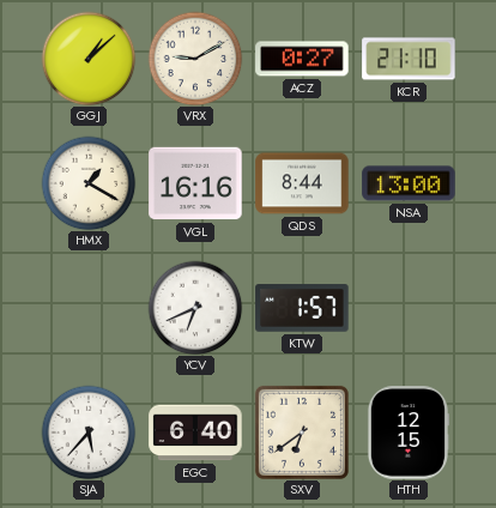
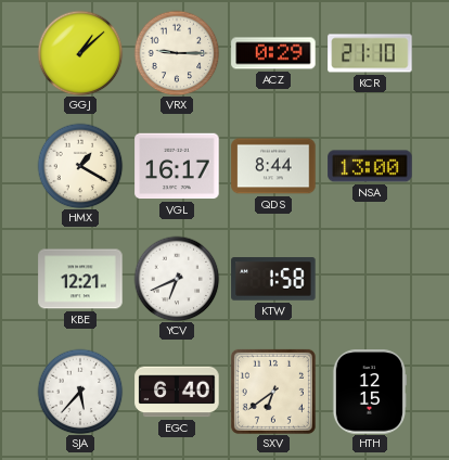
VRX: 9:10 -> 9:15
ACZ: 0:27 -> 0:29
VGL: 16:16 -> 16:17
KBE: none -> 12:21
KTW: 1:57 -> 1:58
